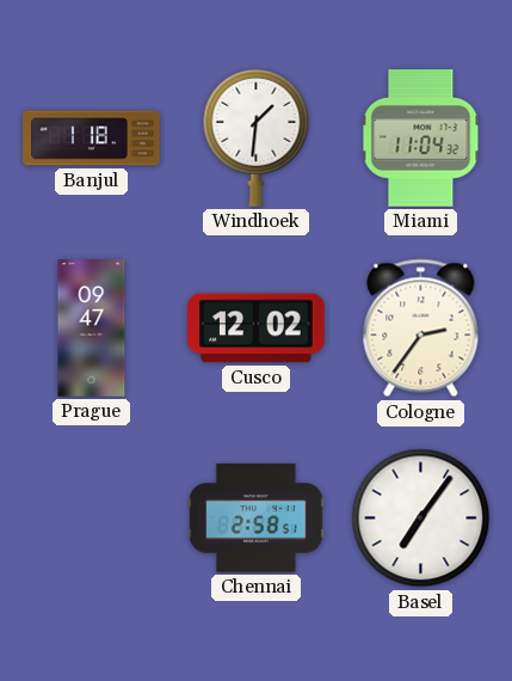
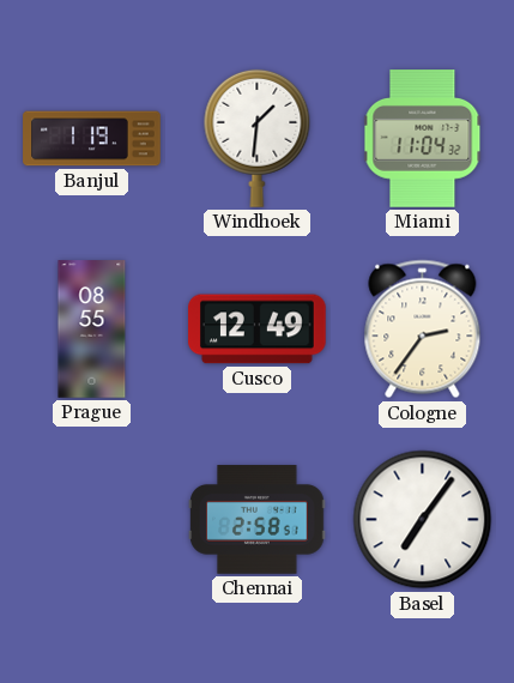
Banjul: 1:18 -> 1:19
Prague: 09:47 -> 08:55
Cusco: 12:02 -> 12:49
